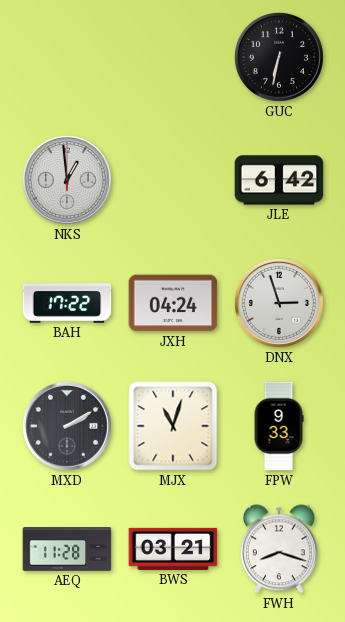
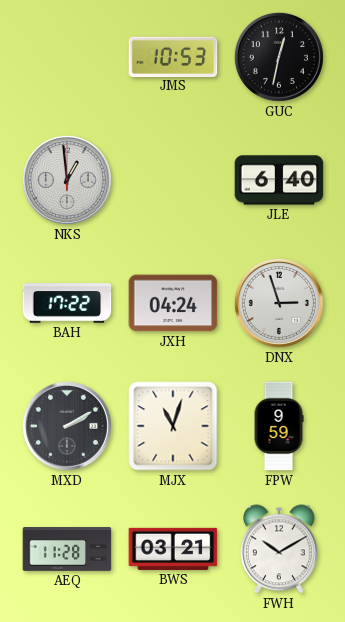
JMS: none -> 10:53
GUC: 6:32 -> 12:32
JLE: 6:42 -> 6:40
FPW: 9:33 -> 9:59
FWH: 8:18 -> 10:10
